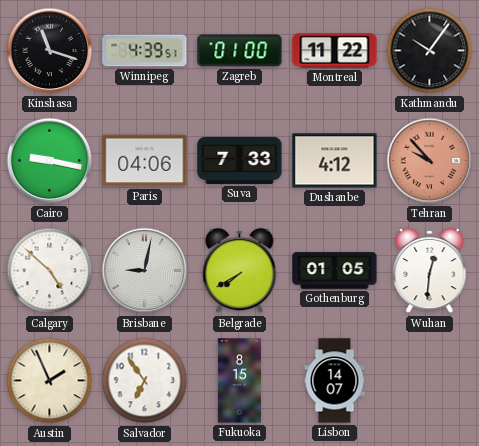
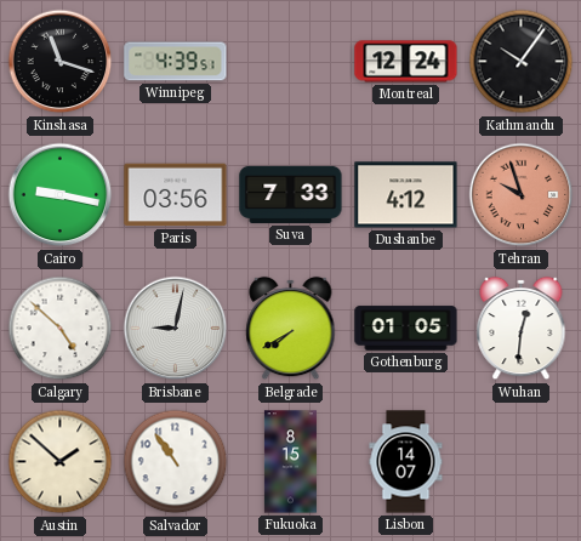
Zagreb: 01:00 -> none
Montreal: 11:22 -> 12:24
Paris: 04:06 -> 03:56
Tehran: 9:53 -> 9:57
Austin: 1:56 -> 1:52
Salvador: 6:54 -> 10:54
